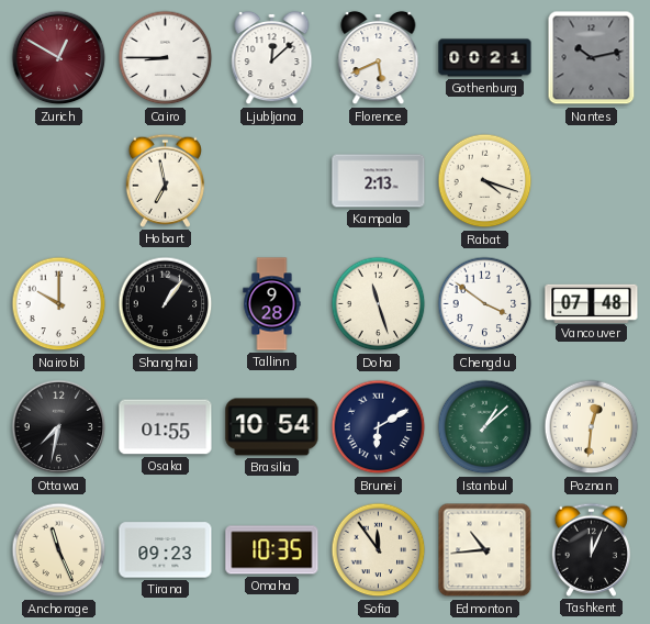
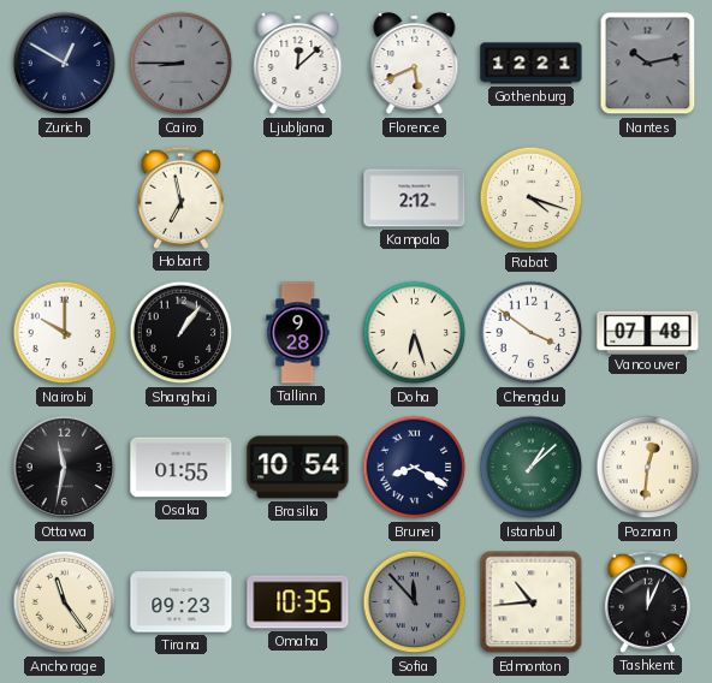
Zurich dial: burgundy -> navy
Cairo dial: white -> grey
Gothenburg: 00:21 -> 12:21
Kampala: 2:13 -> 2:12
Doha: 11:27 -> 6:27
Ottawa: 7:32 -> 11:32
Brunei: 6:10 -> 8:20
Anchorage: 11:26 -> 11:24
Sofia: 11:54 -> 11:53
Sofia dial: cream -> grey
